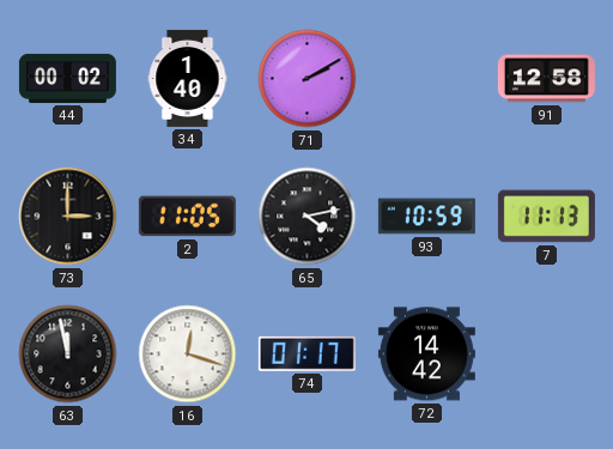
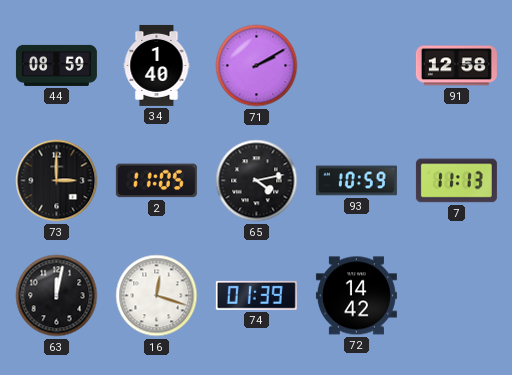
44: 00:02 -> 08:59
63: 11:58 -> 12:02
74: 01:17 -> 01:39
